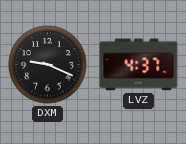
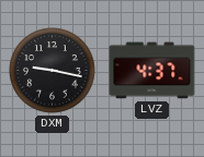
DXM: 9:19 -> 9:17
